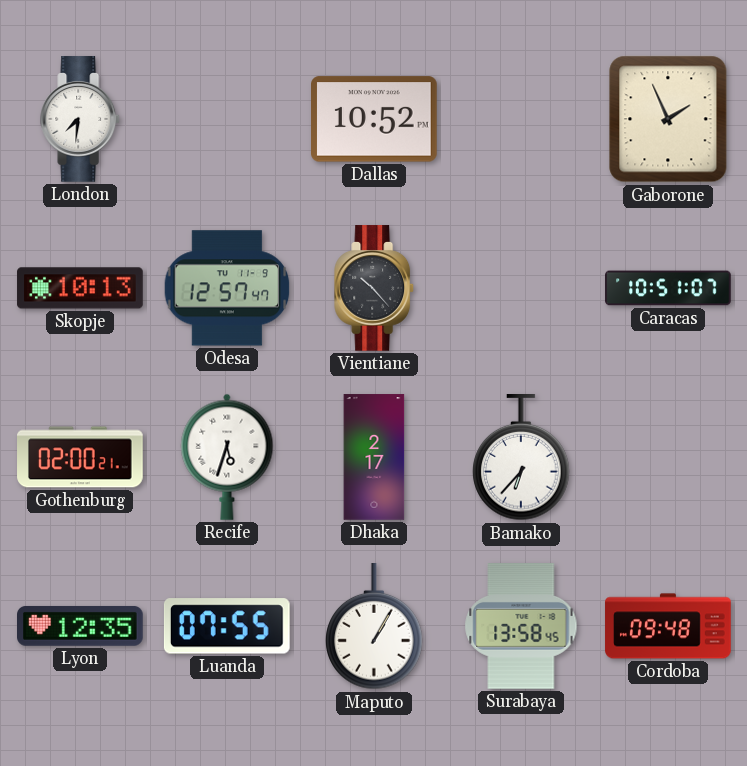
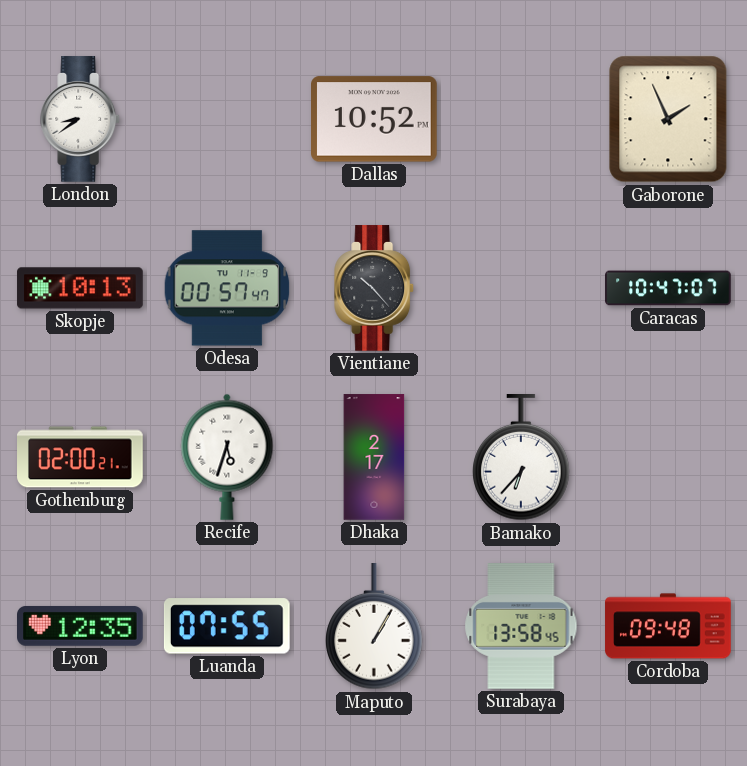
London: 7:31 -> 8:39
Odesa: 12:57 -> 00:57
Caracas: 10:51 -> 10:47
